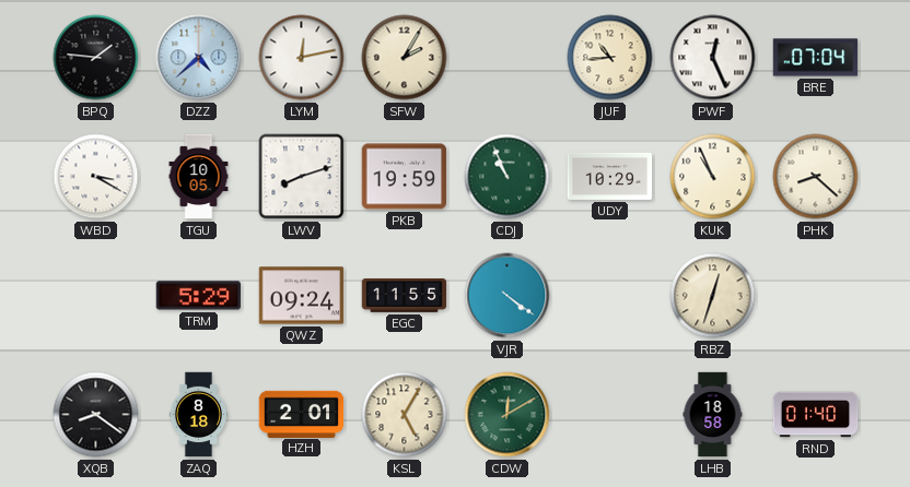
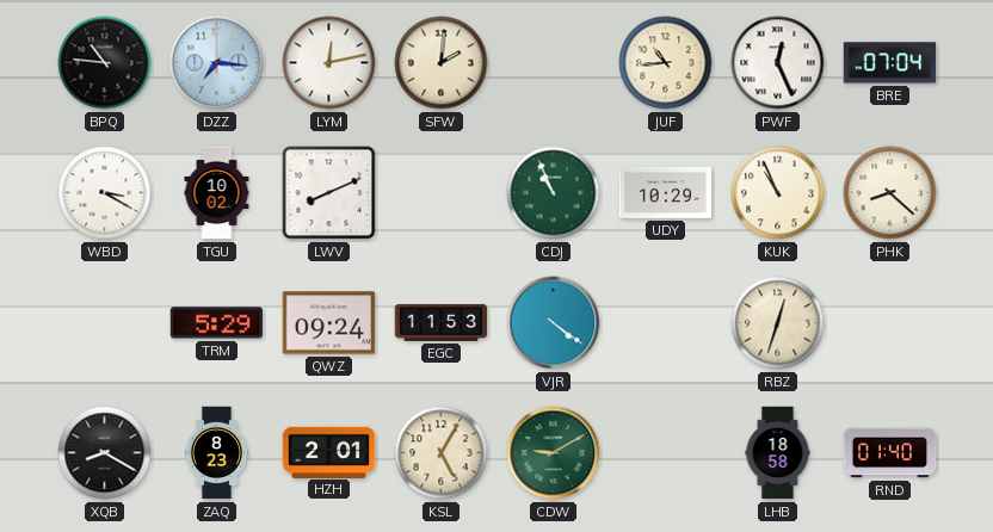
BPQ: 1:46 -> 10:46
DZZ: 4:38 -> 7:16
SFW: 2:05 -> 2:01
TGU: 10:05 -> 10:02
LWV: 8:12 -> 8:11
PKB: 19:59 -> none
EGC: 11:55 -> 11:53
XQB: 8:21 -> 8:20
ZAQ: 8:18 -> 8:23
CDW: 12:10 -> 9:10
